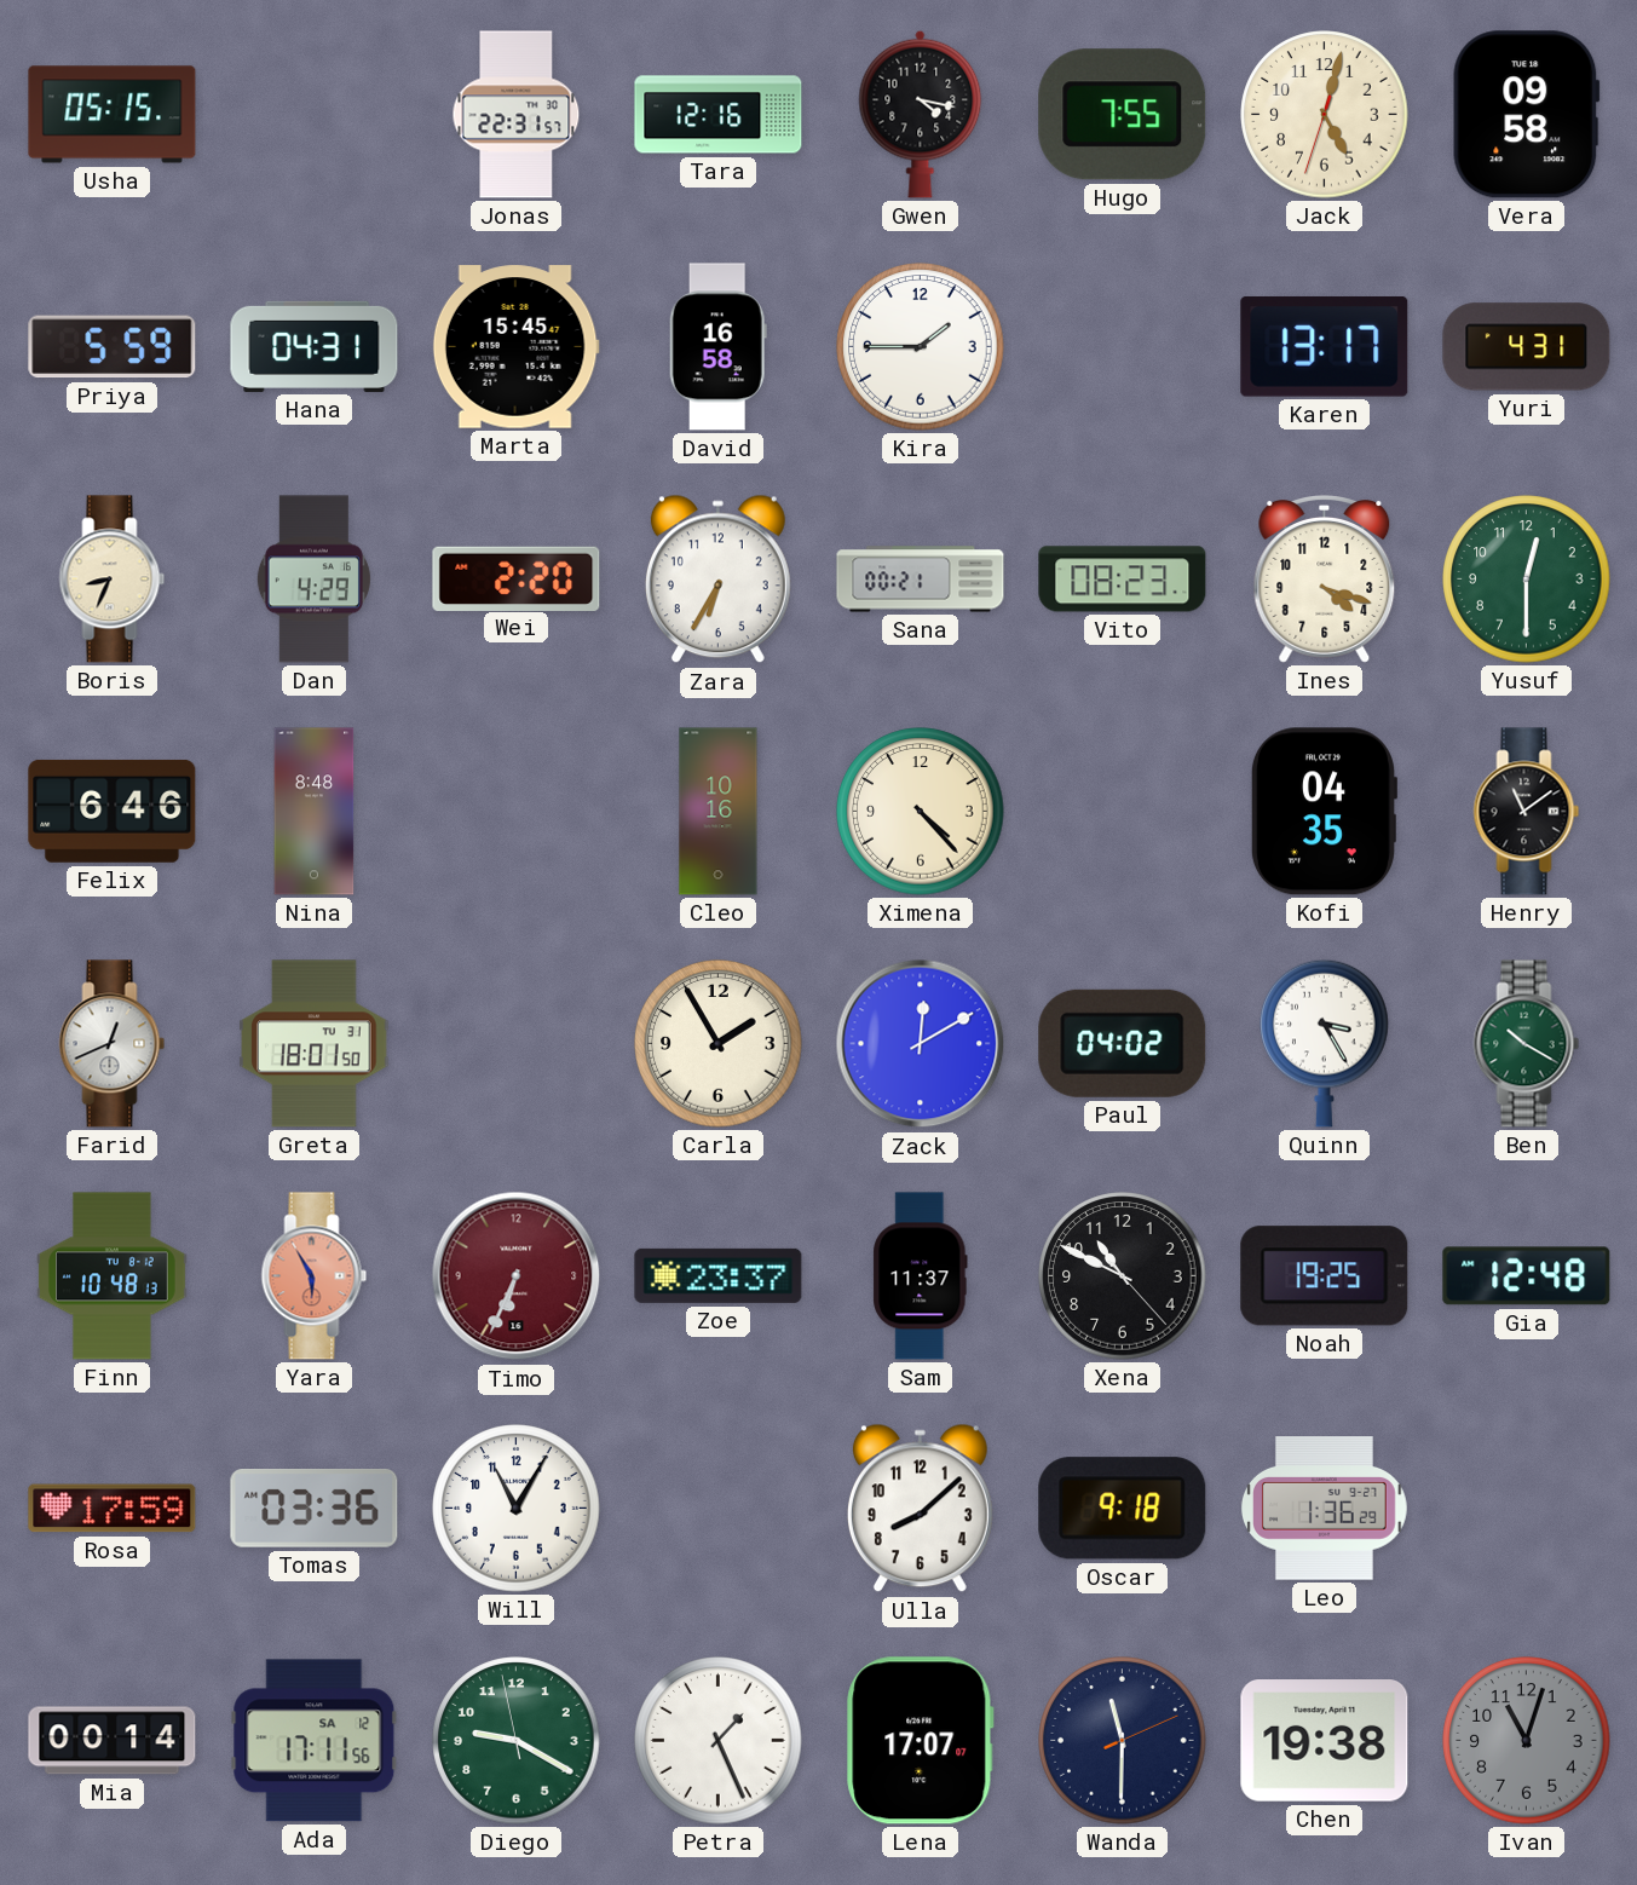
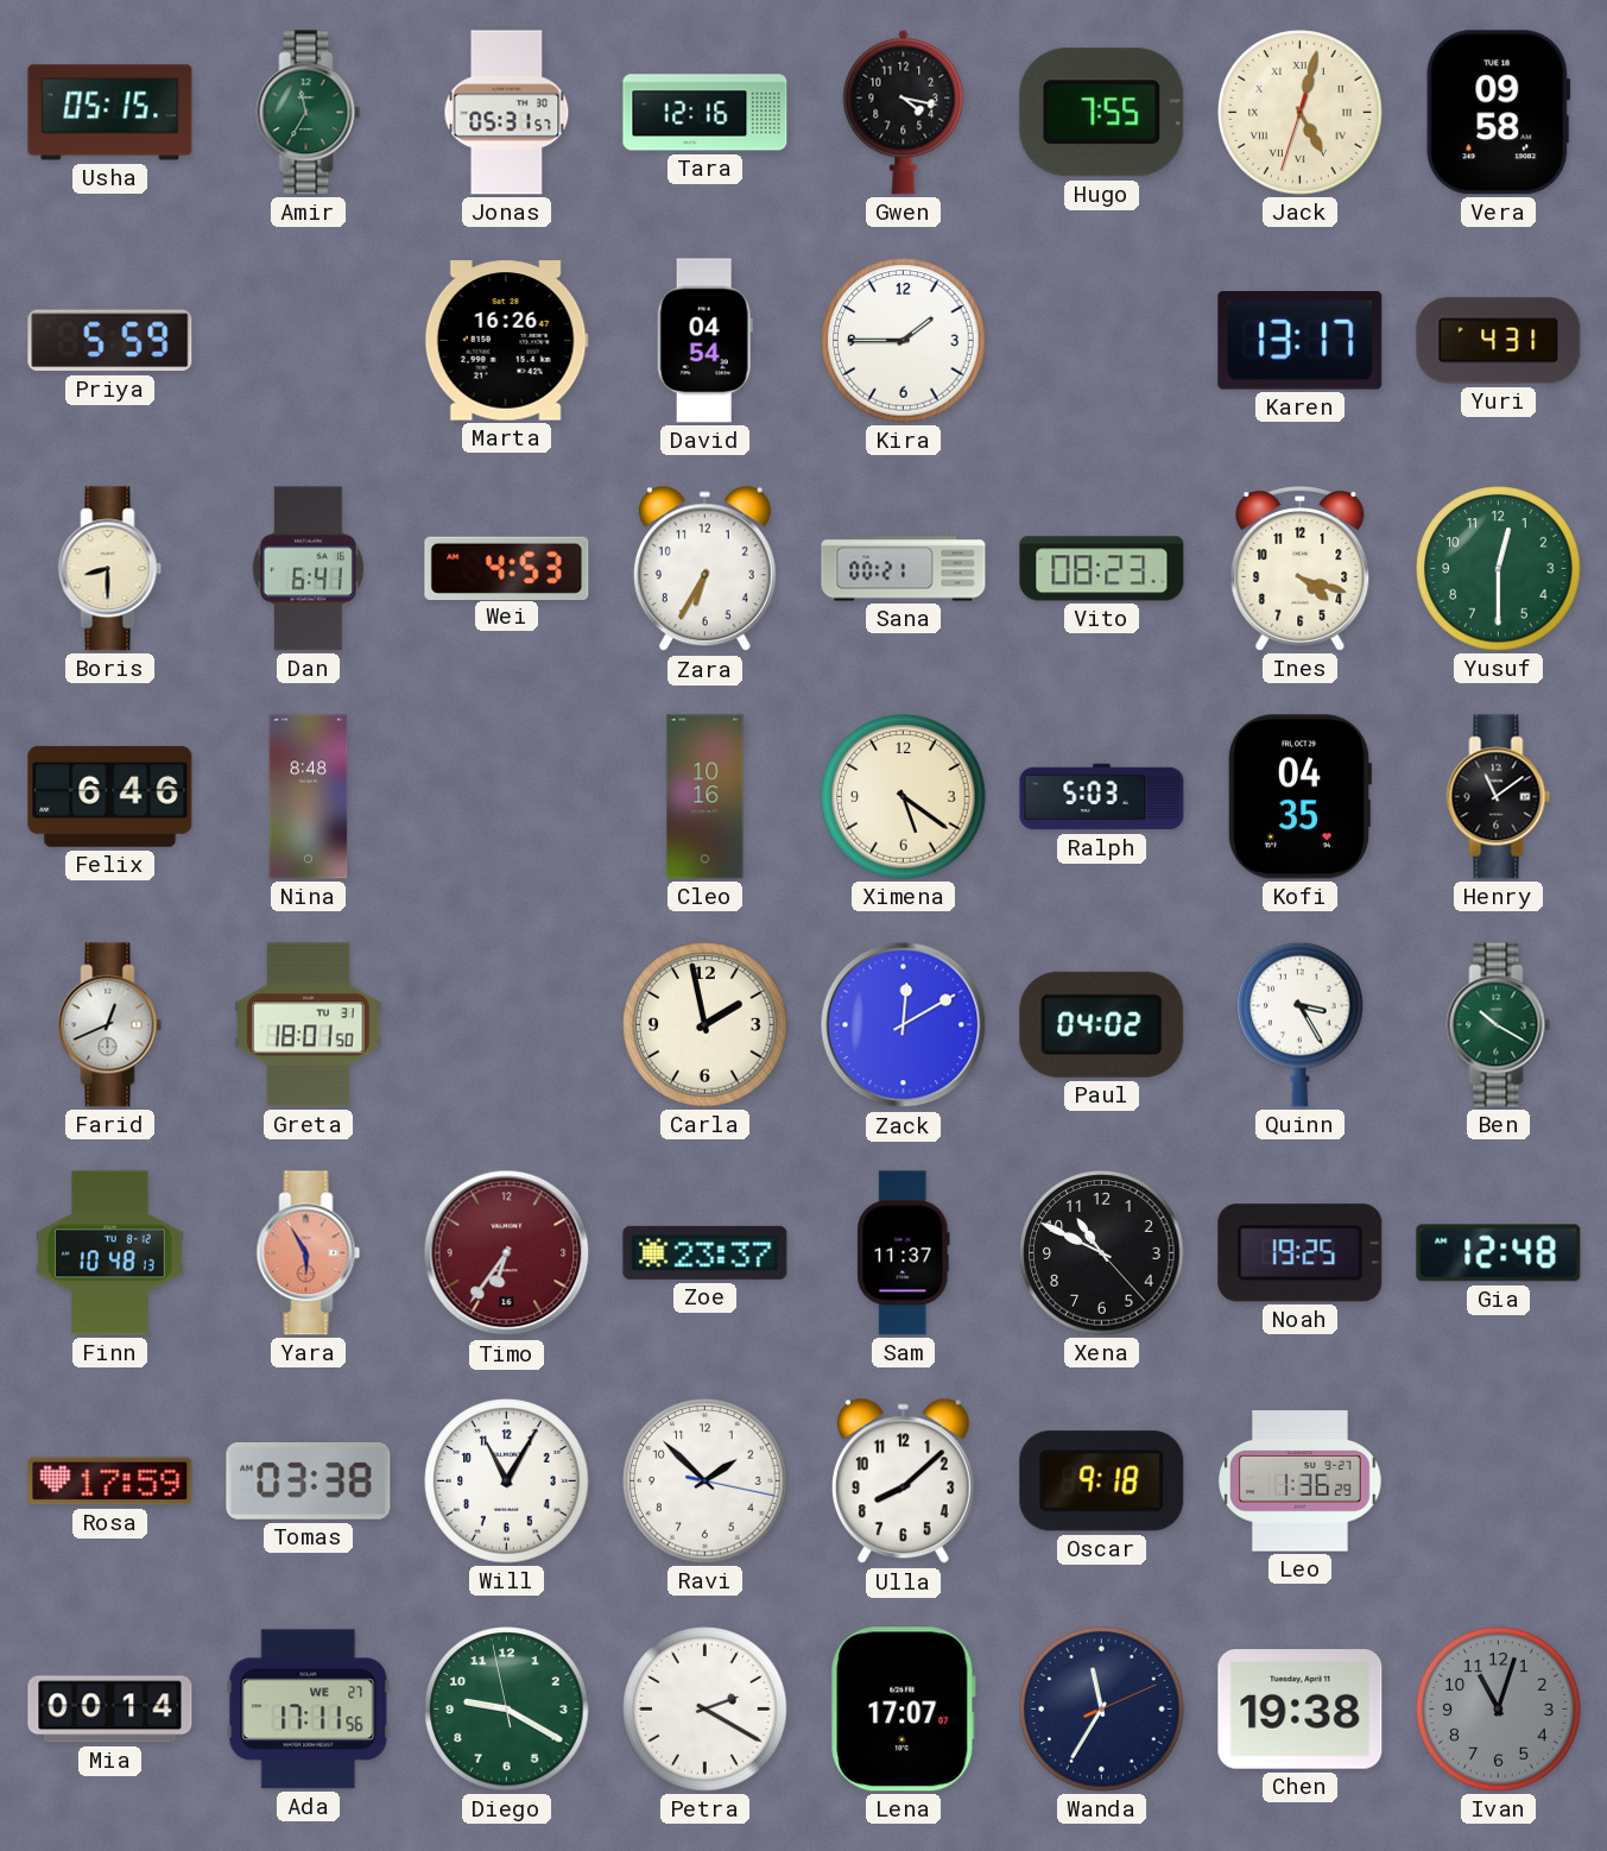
Amir: none -> 11:35
Jonas: 22:31 -> 05:31
Jack numerals: Arabic -> Roman
Hana: 04:31 -> none
Marta: 15:45 -> 16:26
David: 16:58 -> 04:54
Boris: 8:34 -> 8:30
Dan: 4:29 -> 6:41
Wei: 2:20 -> 4:53
Ximena: 4:23 -> 5:21
Ralph: none -> 5:03
Carla: 1:55 -> 1:58
Timo: 6:34 -> 6:36
Tomas: 03:36 -> 03:38
Ravi: none -> 1:52
Ada date: SA 12 -> WE 27
Petra: 1:26 -> 2:20
Wanda: 11:30 -> 11:35
